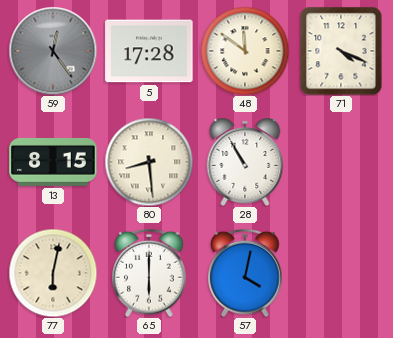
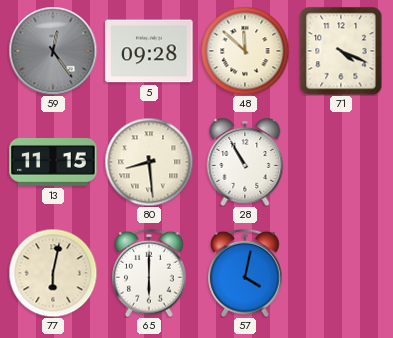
5: 17:28 -> 09:28
48: 11:51 -> 11:52
13: 8:15 -> 11:15
